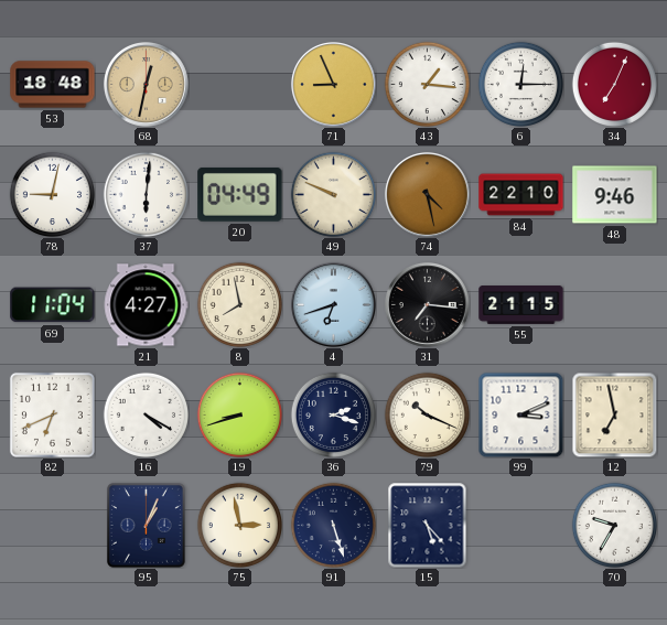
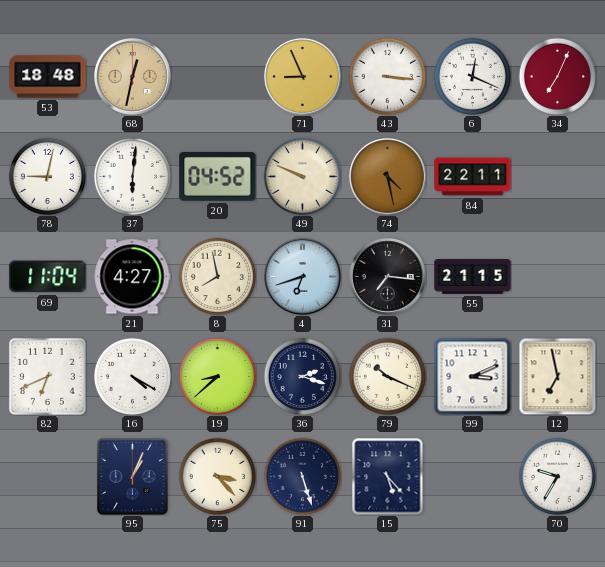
43: 1:16 -> 3:16
6: 12:15 -> 12:19
20: 04:49 -> 04:52
84: 22:10 -> 22:11
48: 9:46 -> none
19: 8:42 -> 8:38
75: 2:58 -> 3:23
